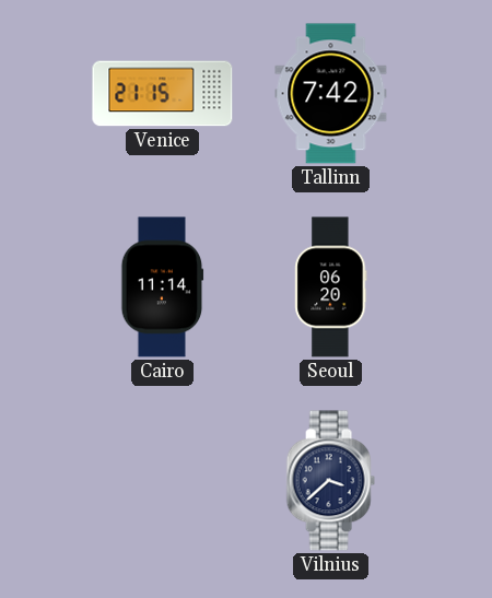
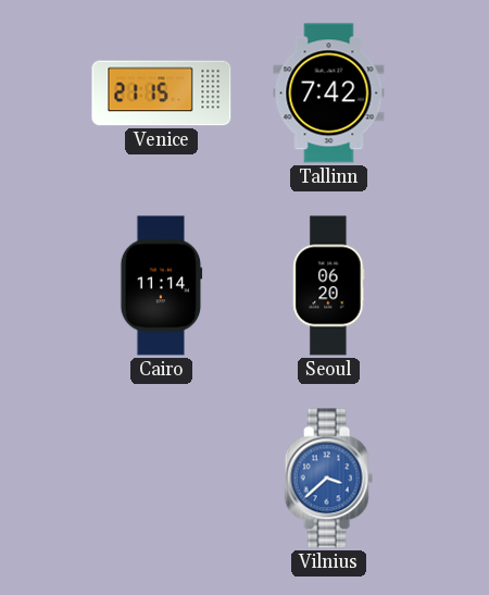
Vilnius dial: navy -> blue
